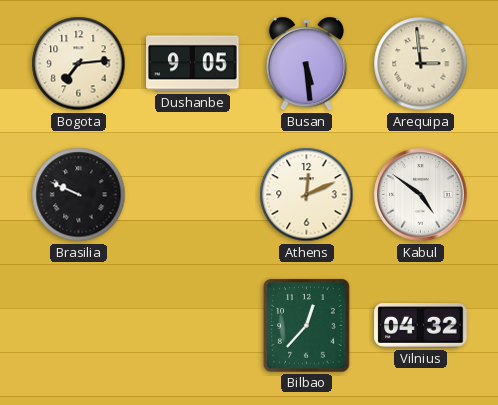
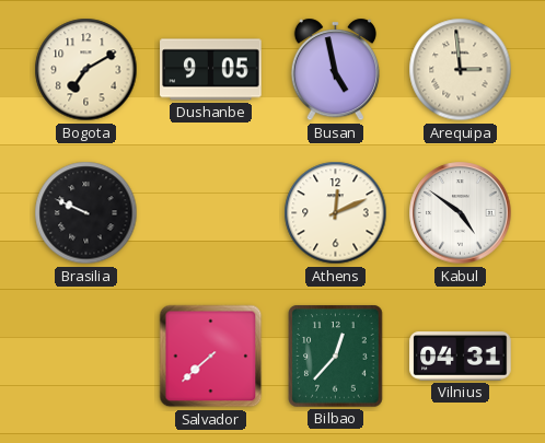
Bogota: 7:14 -> 7:10
Busan: 5:29 -> 4:58
Salvador: none -> 7:38
Vilnius: 04:32 -> 04:31
